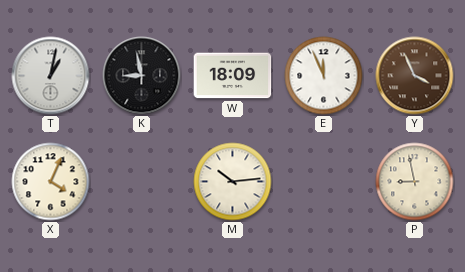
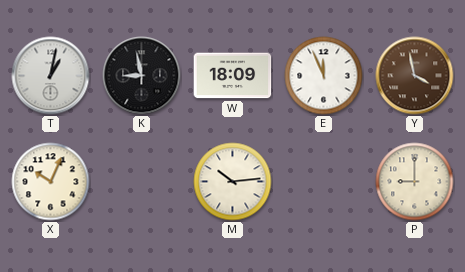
Y: 3:56 -> 3:58
X: 4:04 -> 10:04
P: 8:58 -> 9:00
